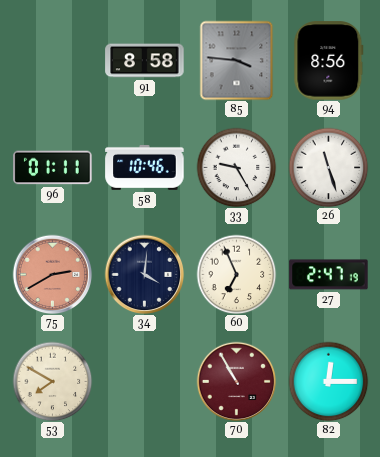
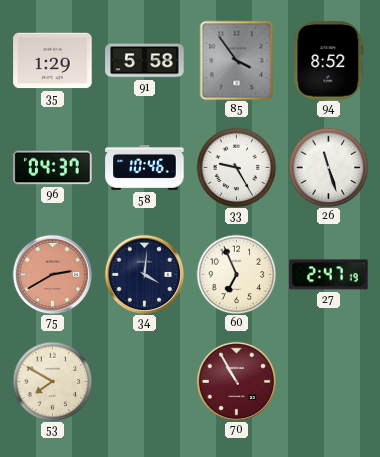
35: none -> 1:29
91: 8:58 -> 5:58
85: 3:46 -> 3:54
94: 8:56 -> 8:52
96: 01:11 -> 04:37
82: 12:15 -> none
